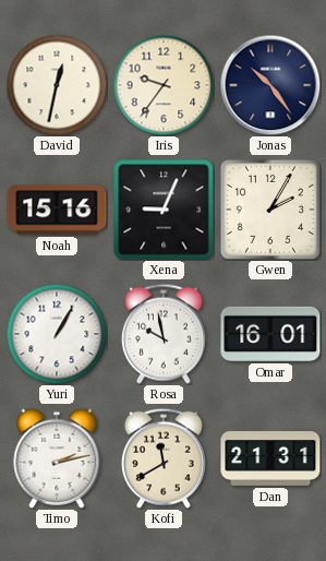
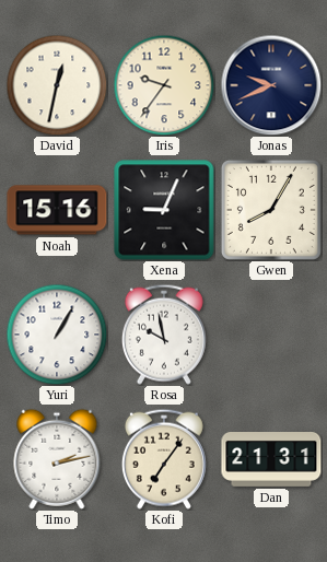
Jonas: 10:24 -> 9:41
Gwen: 2:05 -> 8:05
Omar: 16:01 -> none
Kofi: 11:40 -> 7:06
